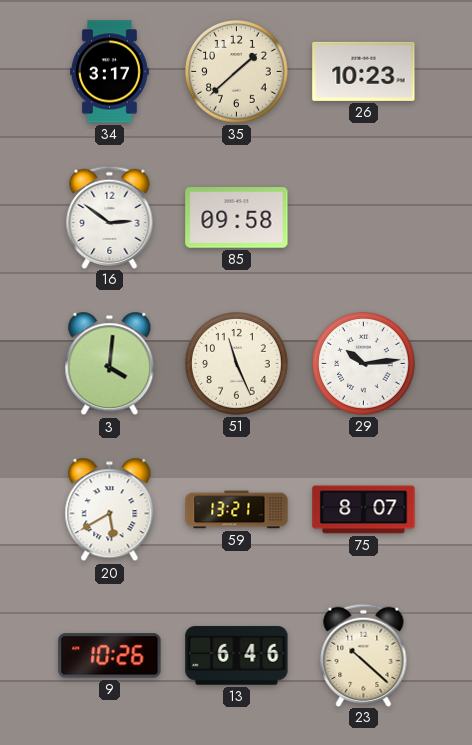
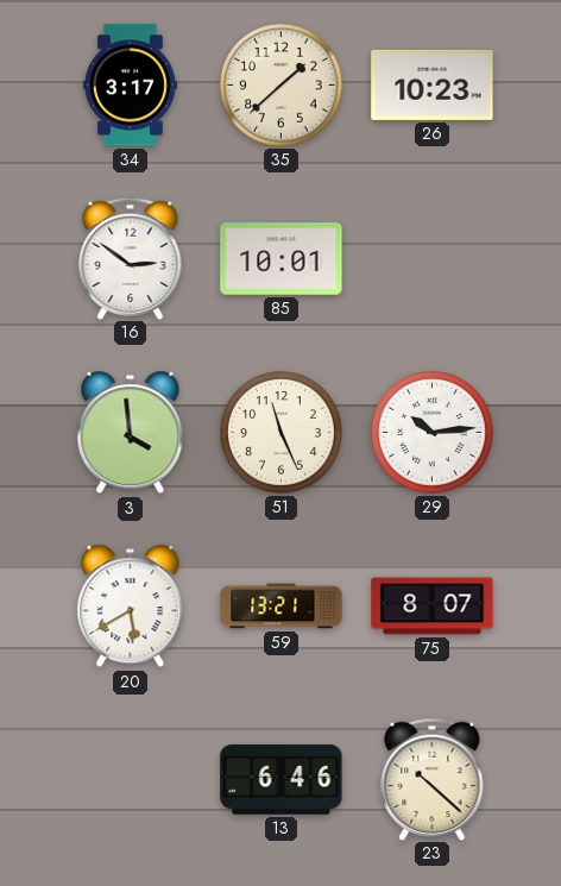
85: 09:58 -> 10:01
3: 4:01 -> 3:59
9: 10:26 -> none
